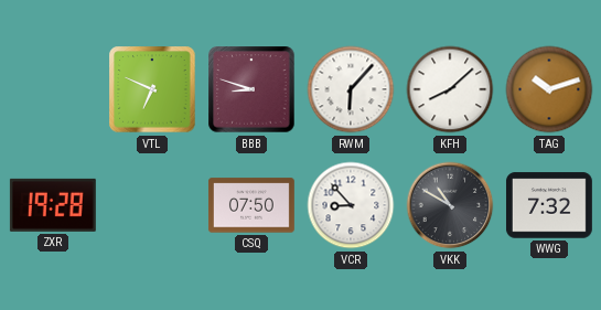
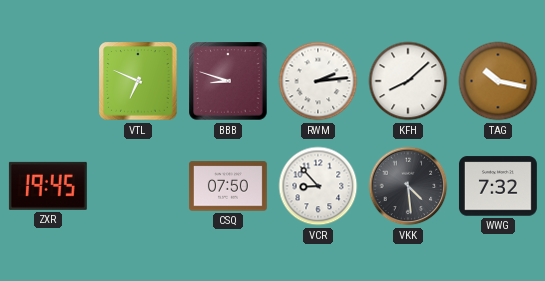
RWM: 6:07 -> 2:14
TAG: 10:12 -> 10:17
ZXR: 19:28 -> 19:45
VKK: 10:50 -> 4:29
